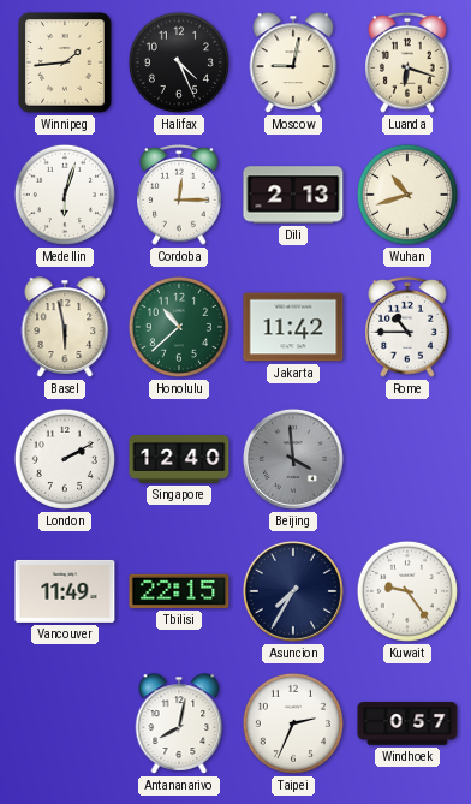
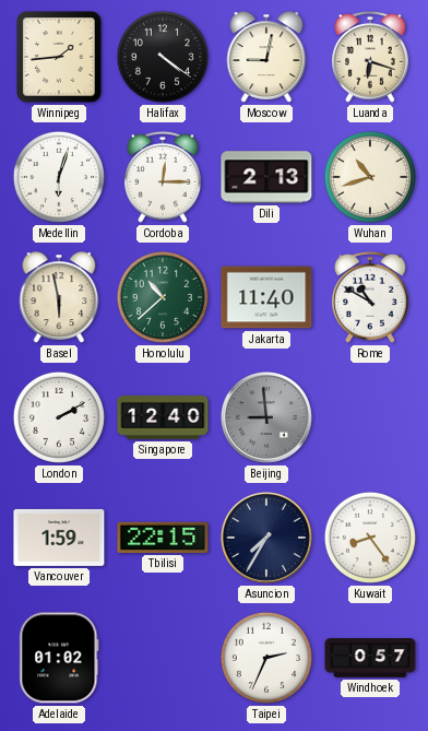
Halifax: 4:26 -> 4:21
Jakarta: 11:42 -> 11:40
Rome: 10:45 -> 10:50
Beijing: 3:59 -> 8:59
Vancouver: 11:49 -> 1:59
Kuwait: 9:24 -> 8:24
Adelaide: none -> 01:02
Antananarivo: 8:02 -> none
